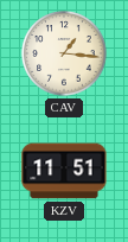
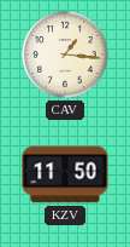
KZV: 11:51 -> 11:50
